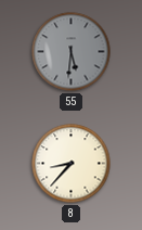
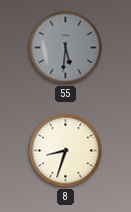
8: 8:37 -> 8:33
